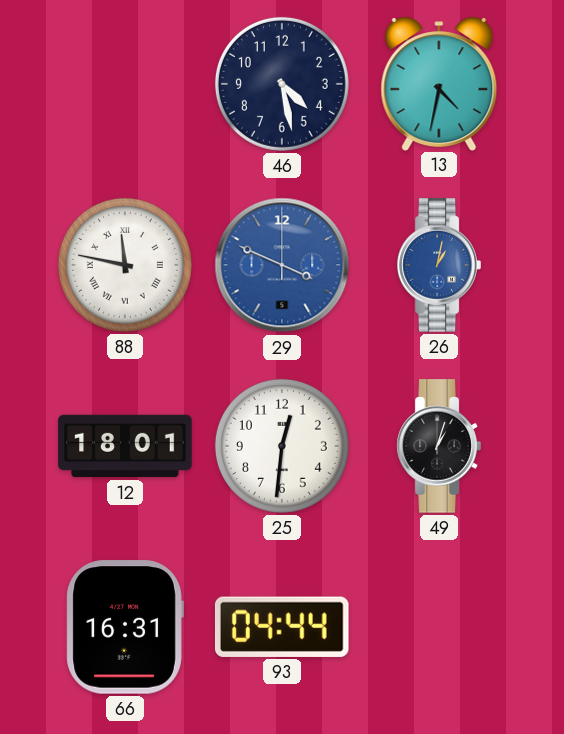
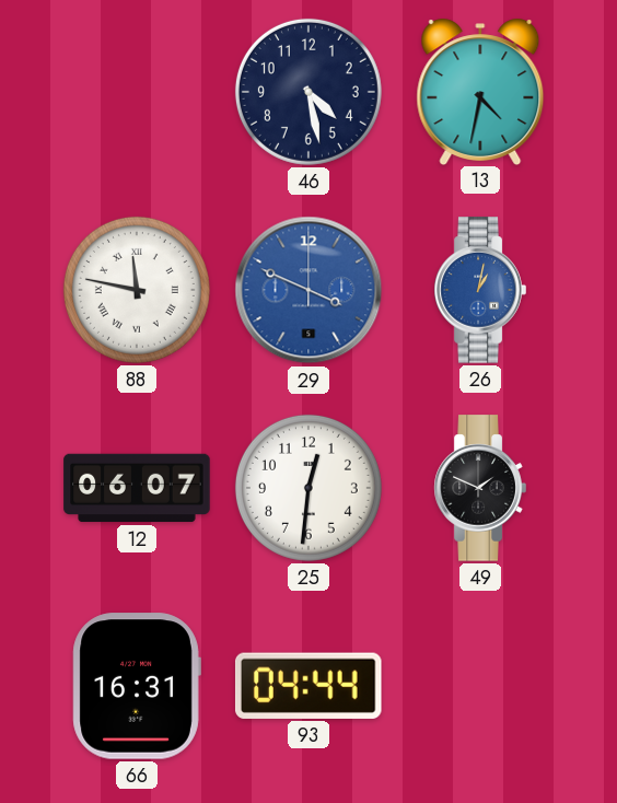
12: 18:01 -> 06:07
49: 1:03 -> 1:49
